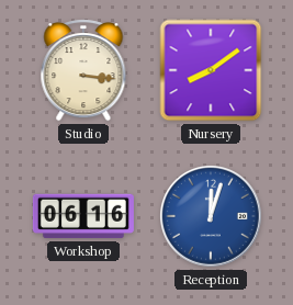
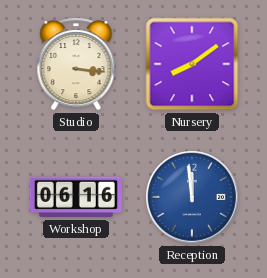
Reception: 12:03 -> 11:59
